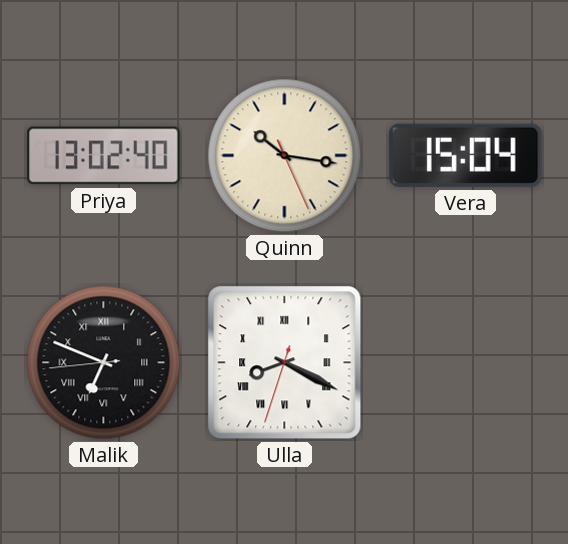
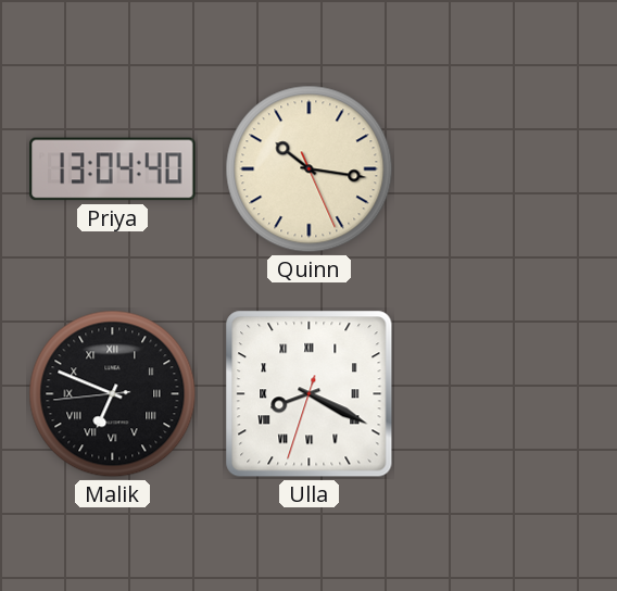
Priya: 13:02 -> 13:04
Vera: 15:04 -> none
